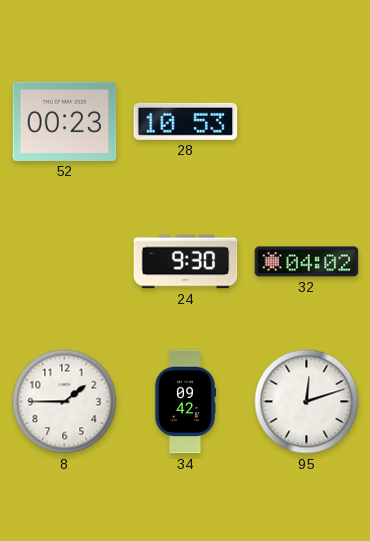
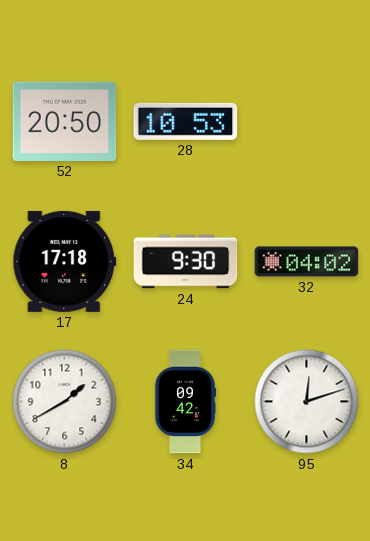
52: 00:23 -> 20:50
17: none -> 17:18
8: 1:45 -> 1:40
